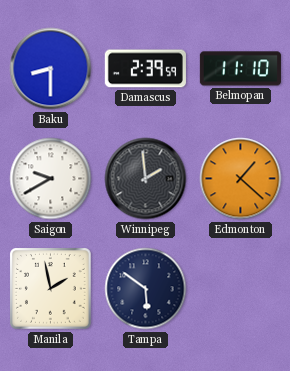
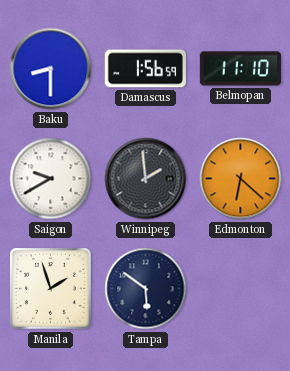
Damascus: 2:39 -> 1:56
Edmonton: 1:22 -> 6:22
Manila: 1:58 -> 1:57
